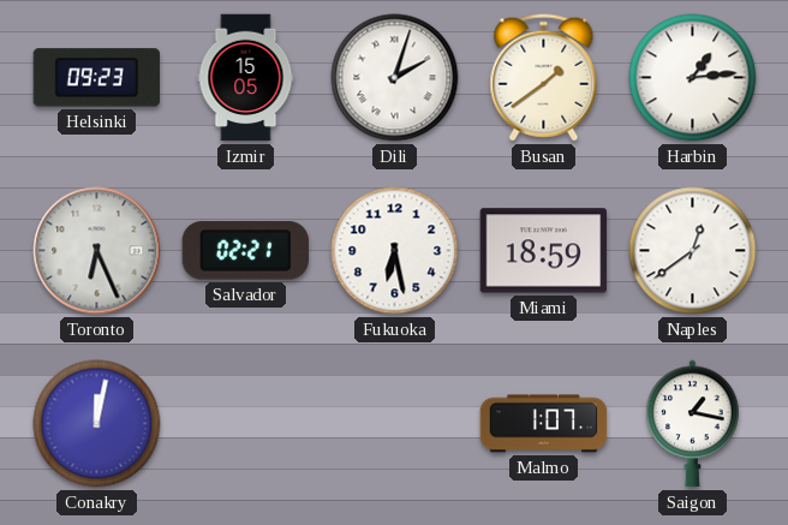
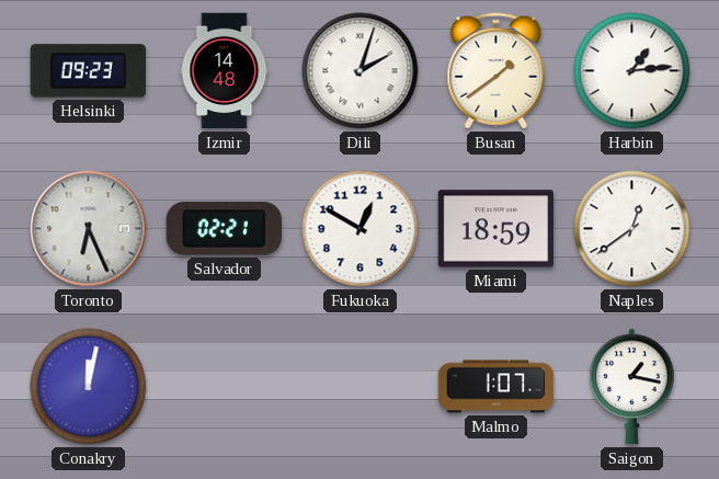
Izmir: 15:05 -> 14:48
Fukuoka: 6:28 -> 12:50
